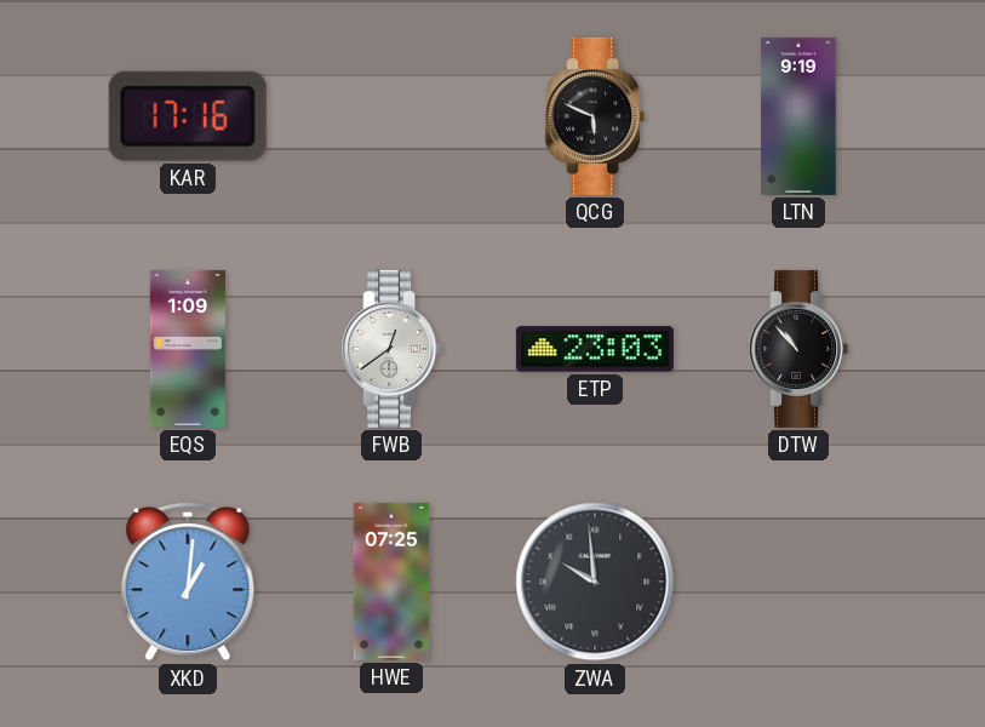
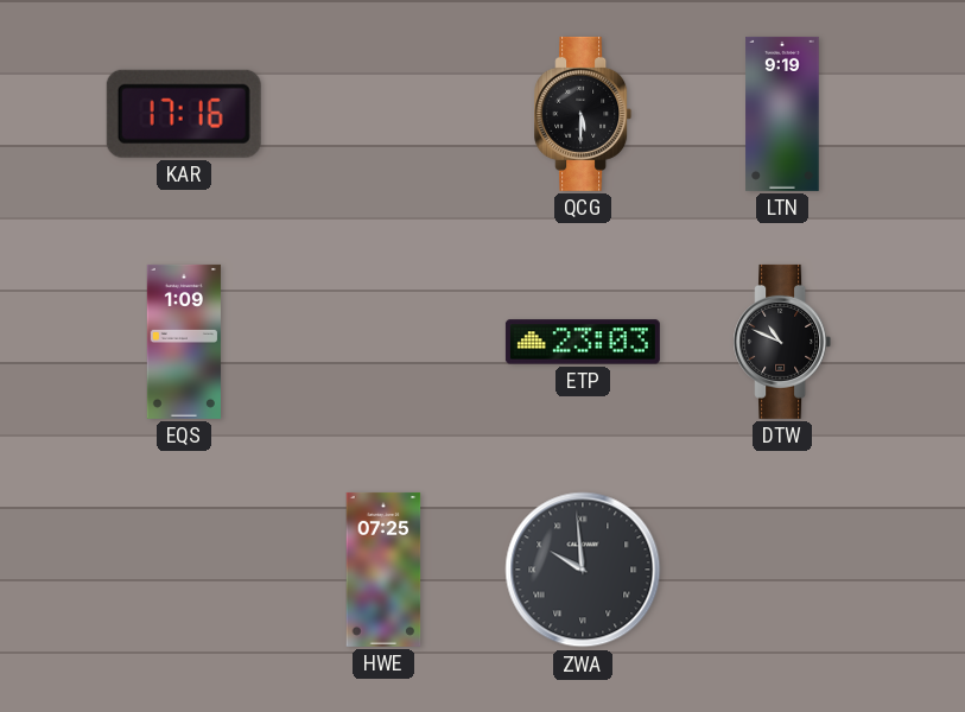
QCG: 5:49 -> 5:30
FWB: 12:39 -> none
DTW: 10:53 -> 10:49
XKD: 1:01 -> none
